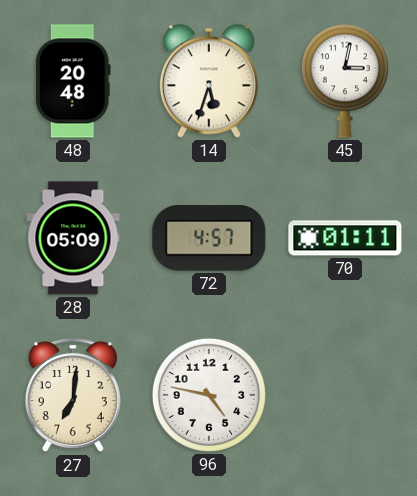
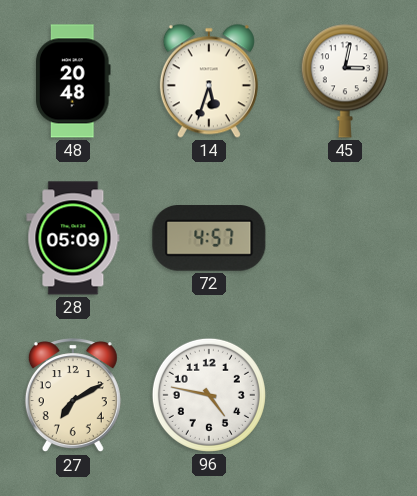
70: 01:11 -> none
27: 7:01 -> 7:10
